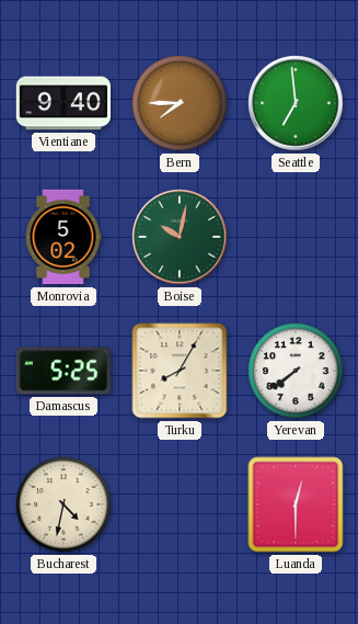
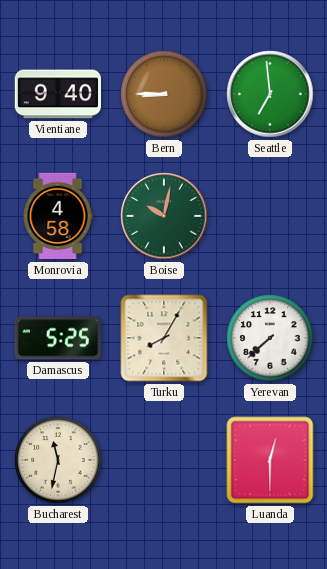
Bern: 7:45 -> 8:45
Monrovia: 5:02 -> 4:58
Yerevan: 7:39 -> 7:38
Bucharest: 4:32 -> 11:32
